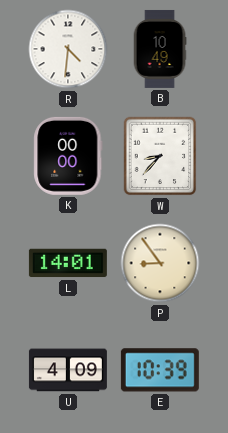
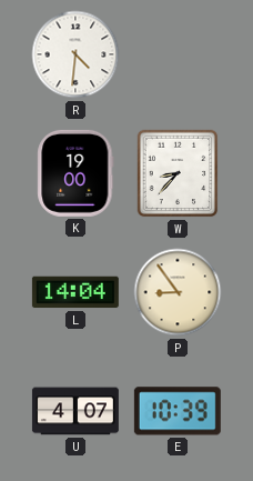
B: 10:49 -> none
K: 00:00 -> 19:00
L: 14:01 -> 14:04
U: 4:09 -> 4:07
